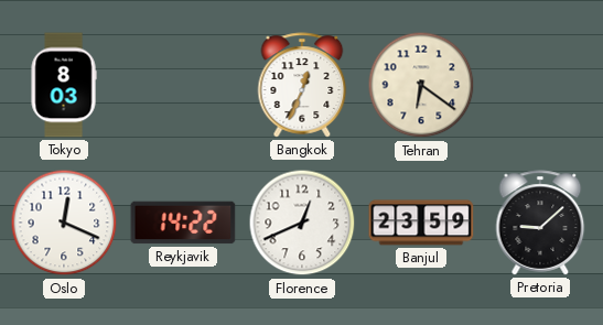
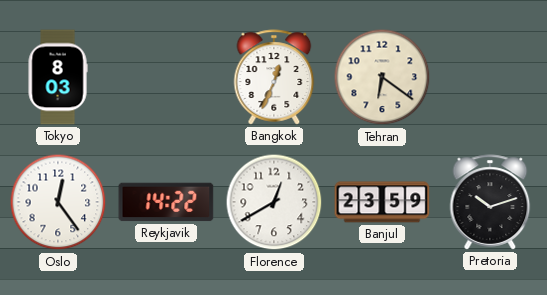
Oslo: 12:19 -> 12:24
Florence: 12:41 -> 12:40
Pretoria: 9:08 -> 10:12
